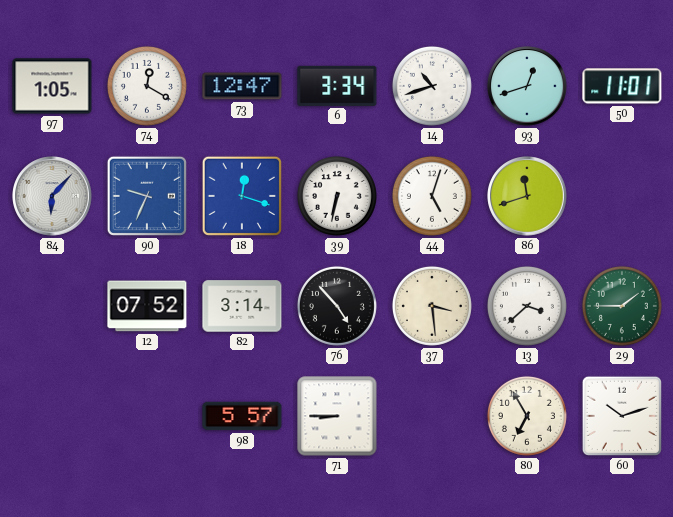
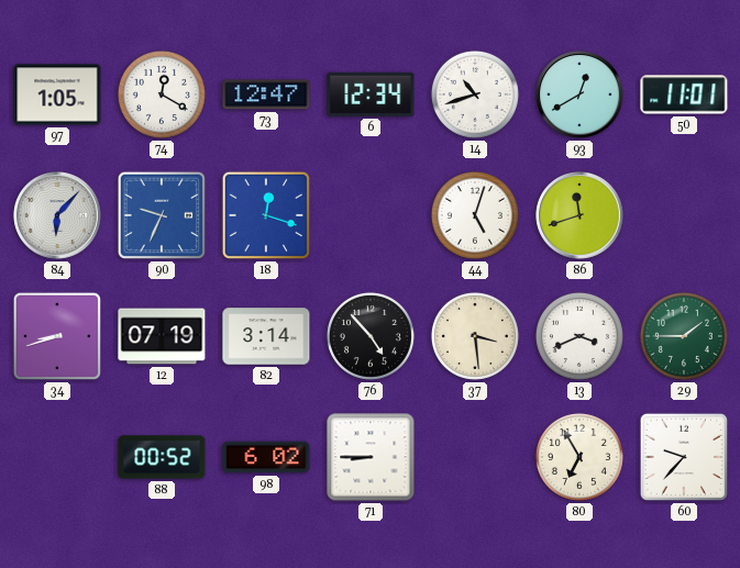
6: 3:34 -> 12:34
93: 12:42 -> 12:40
39: 6:32 -> none
34: none -> 8:42
12: 07:52 -> 07:19
13: 3:38 -> 3:41
88: none -> 00:52
98: 5:57 -> 6:02
60: 10:12 -> 9:37
